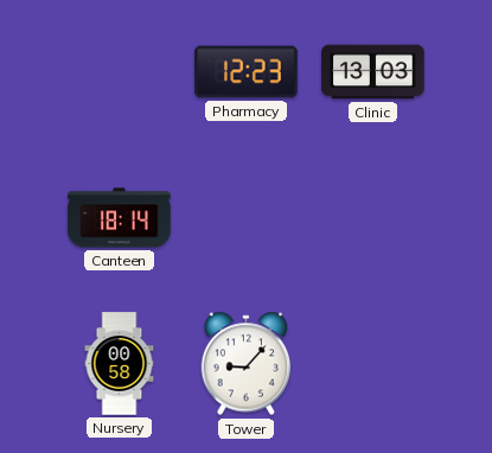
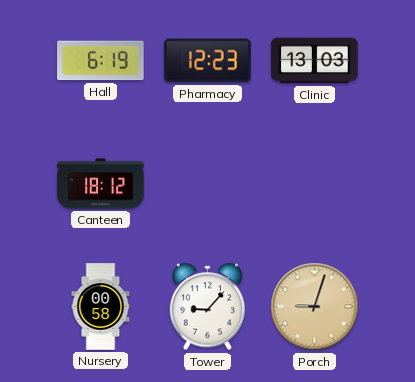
Hall: none -> 6:19
Canteen: 18:14 -> 18:12
Porch: none -> 9:03
